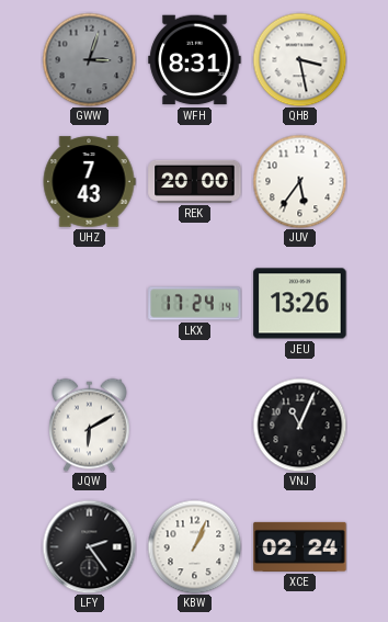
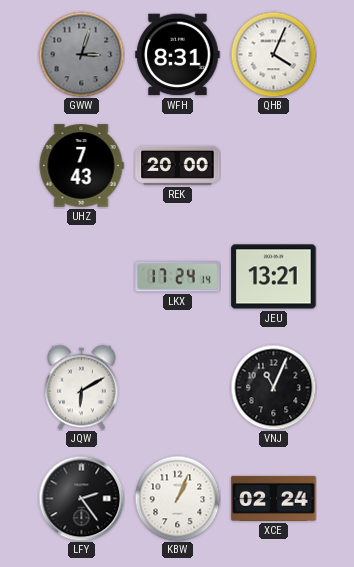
QHB: 3:28 -> 4:04
JUV: 5:36 -> none
JEU: 13:26 -> 13:21
